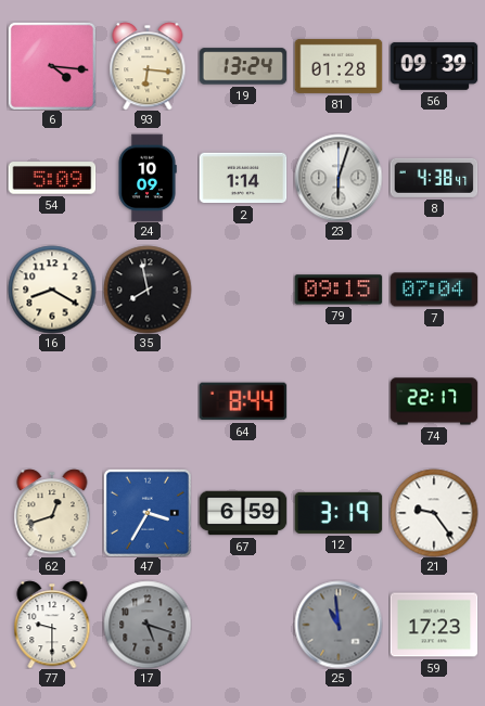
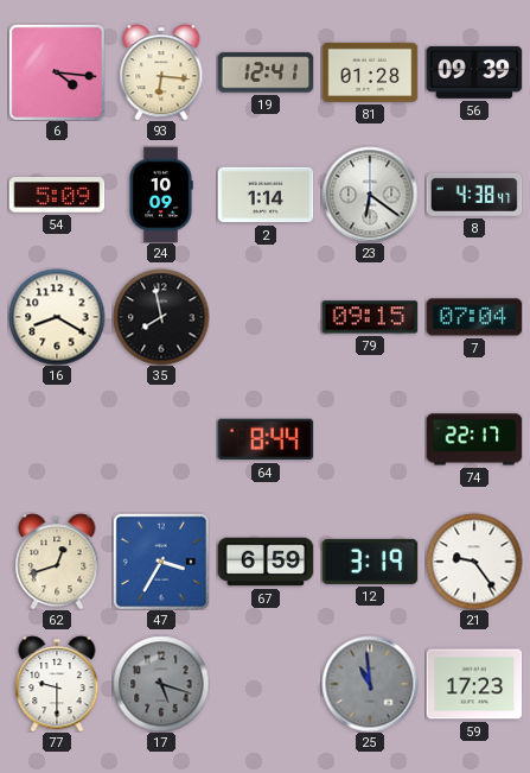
19: 13:24 -> 12:41
23: 6:03 -> 6:21
